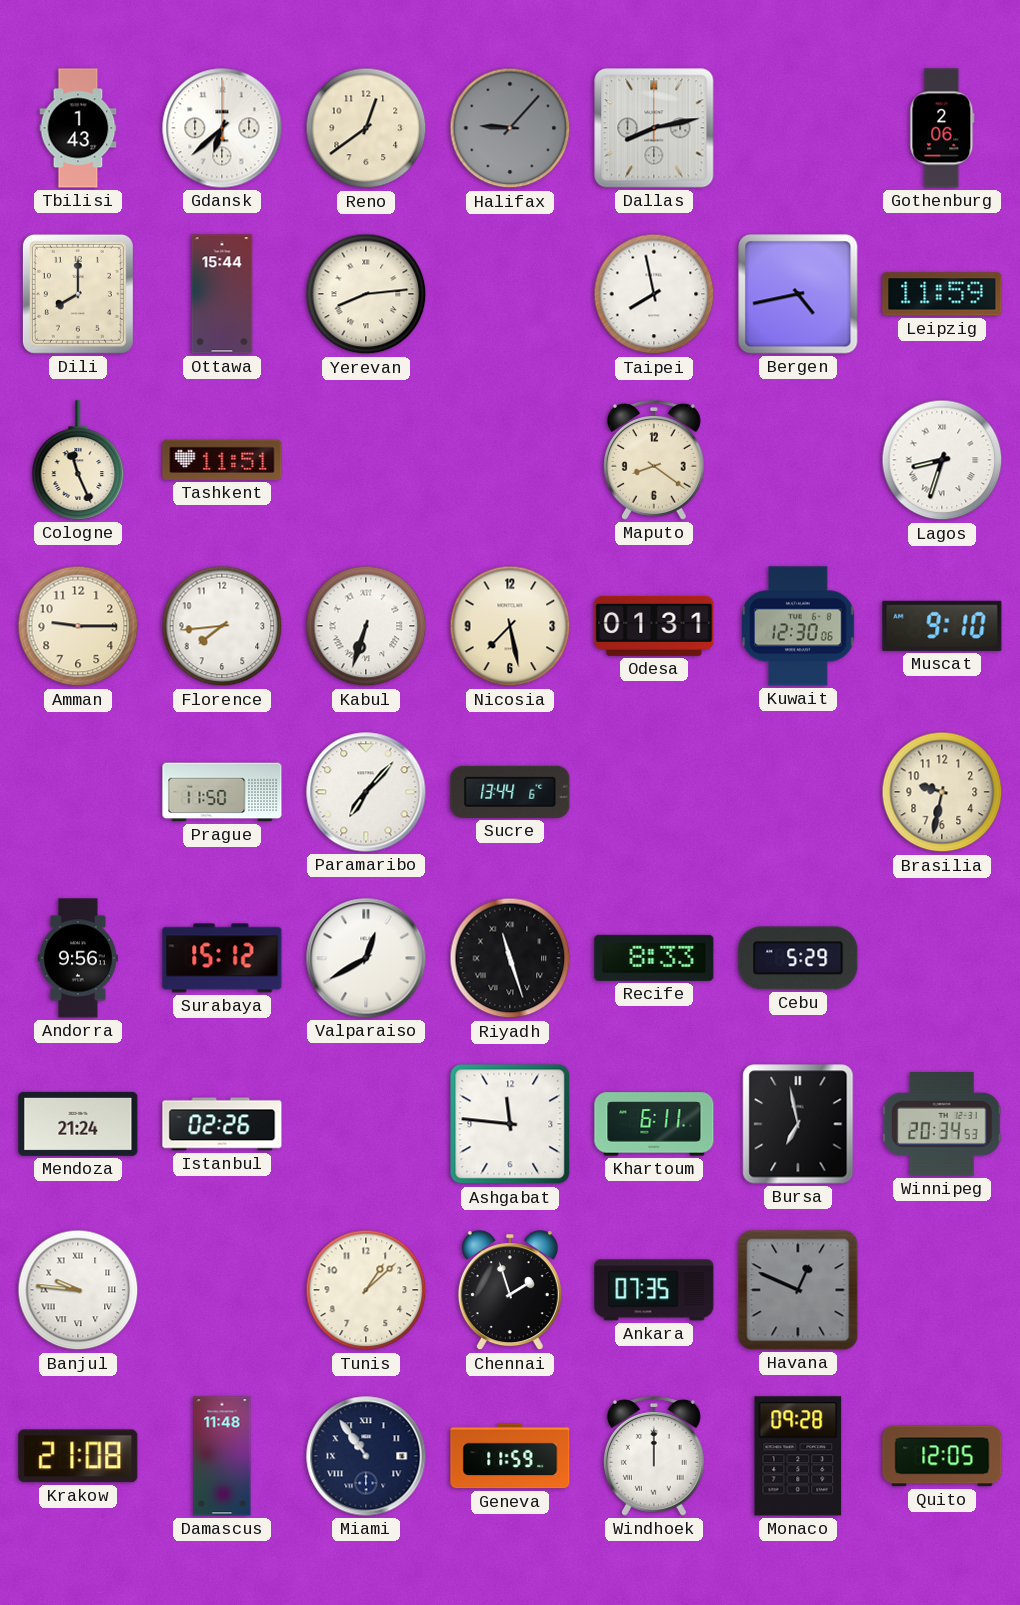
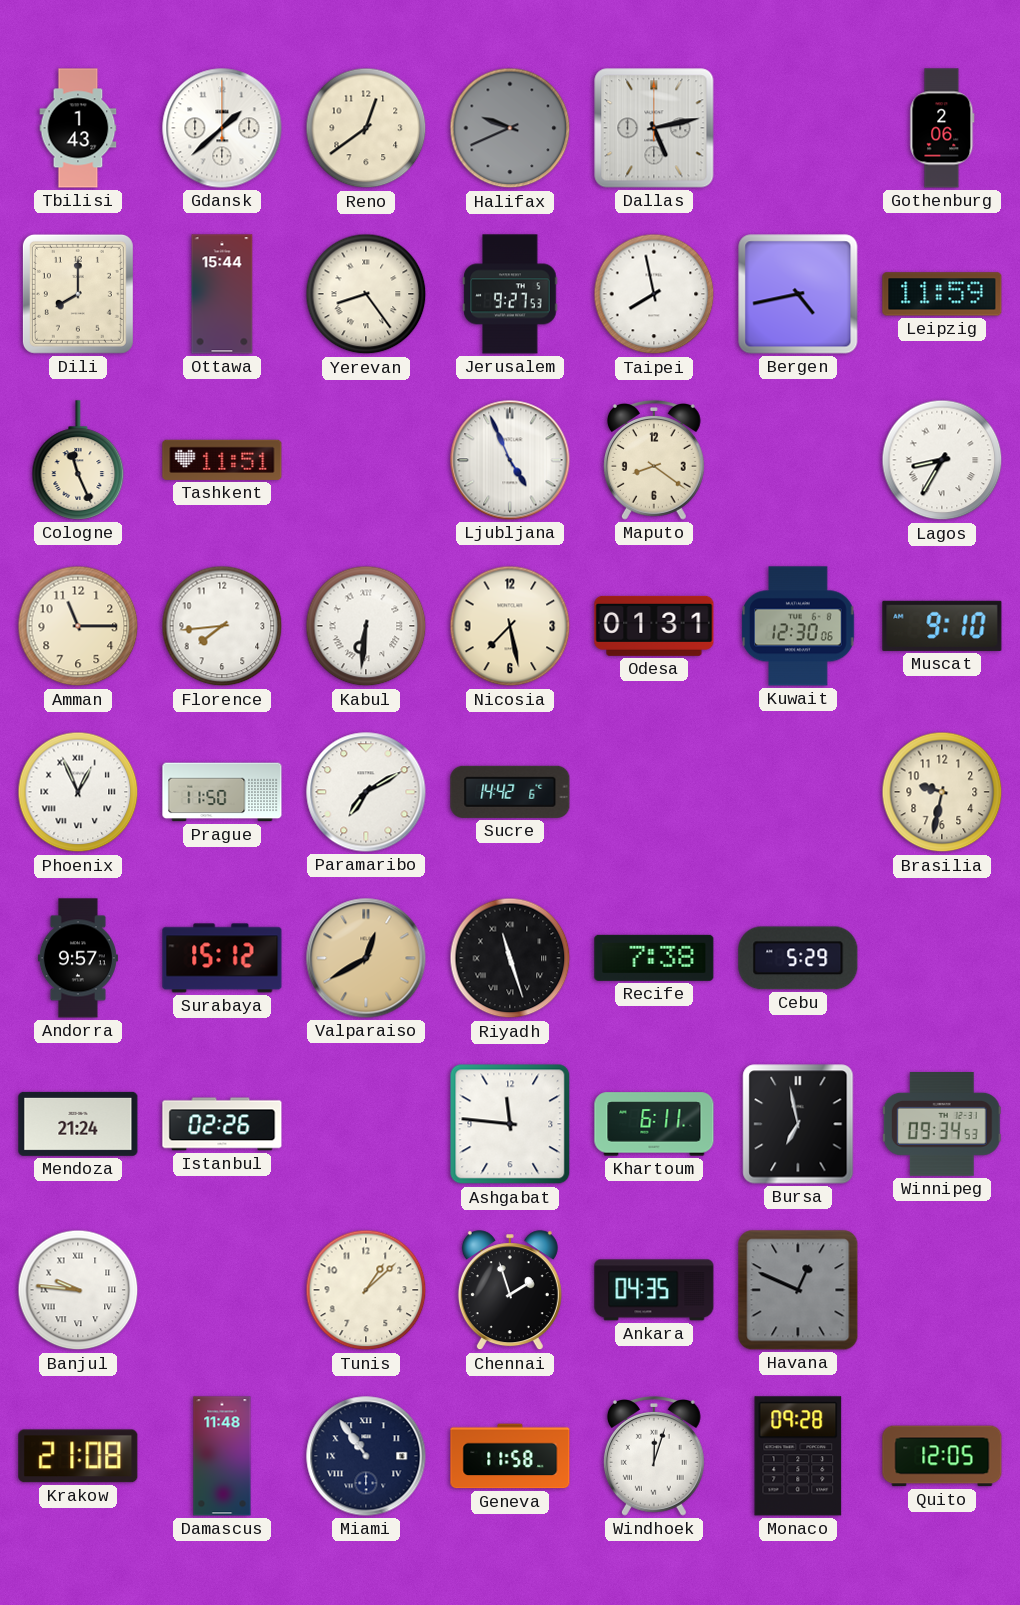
Gdansk: 6:38 -> 1:38
Halifax: 9:07 -> 9:41
Dallas: 8:13 -> 5:13
Yerevan: 8:14 -> 8:24
Jerusalem: none -> 9:27
Ljubljana: none -> 4:56
Lagos: 8:33 -> 8:35
Amman: 9:15 -> 11:15
Kabul: 6:33 -> 6:31
Phoenix: none -> 12:56
Paramaribo: 7:07 -> 7:10
Sucre: 13:44 -> 14:42
Andorra: 9:56 -> 9:57
Valparaiso dial: white -> champagne
Recife: 8:33 -> 7:38
Winnipeg: 20:34 -> 09:34
Ankara: 07:35 -> 04:35
Geneva: 11:59 -> 11:58
Windhoek: 12:00 -> 12:03
